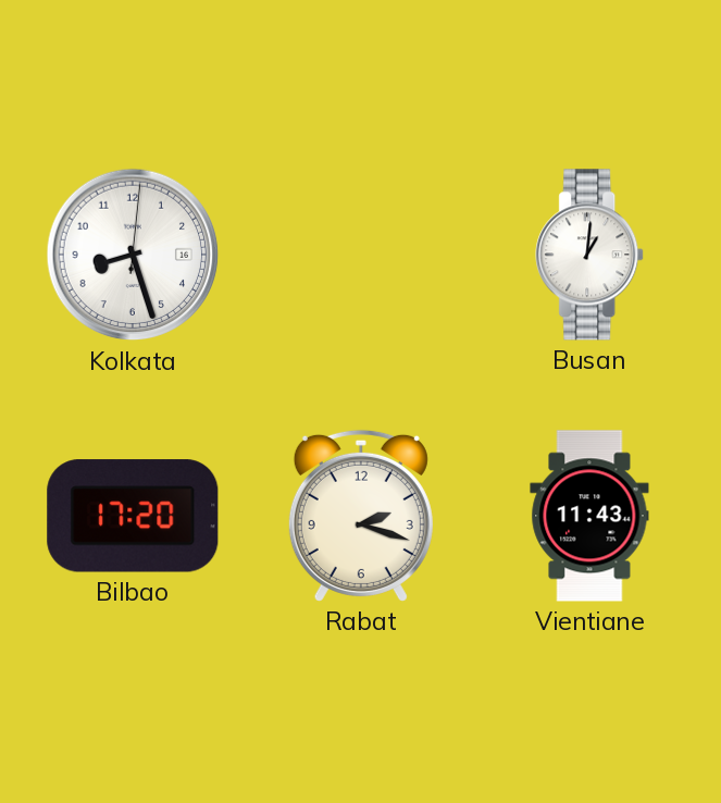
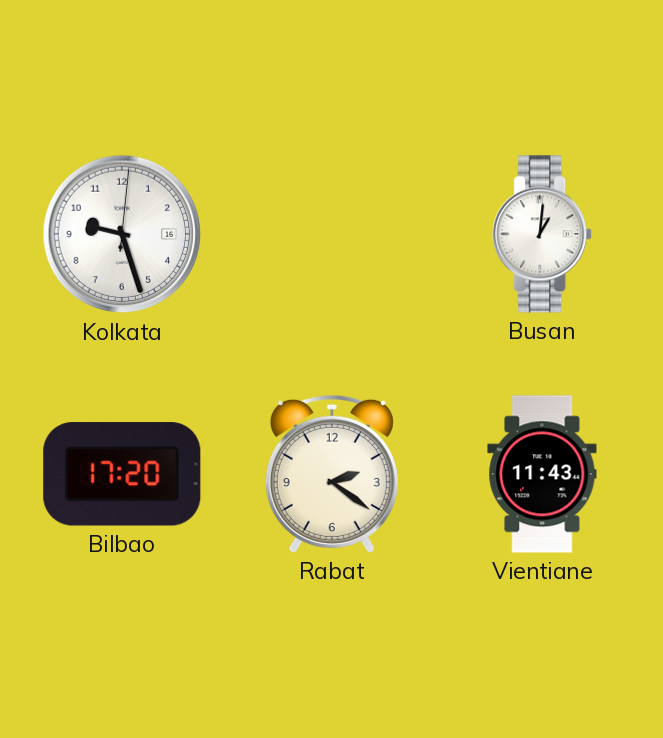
Kolkata: 8:27 -> 9:27
Rabat: 2:18 -> 2:21
